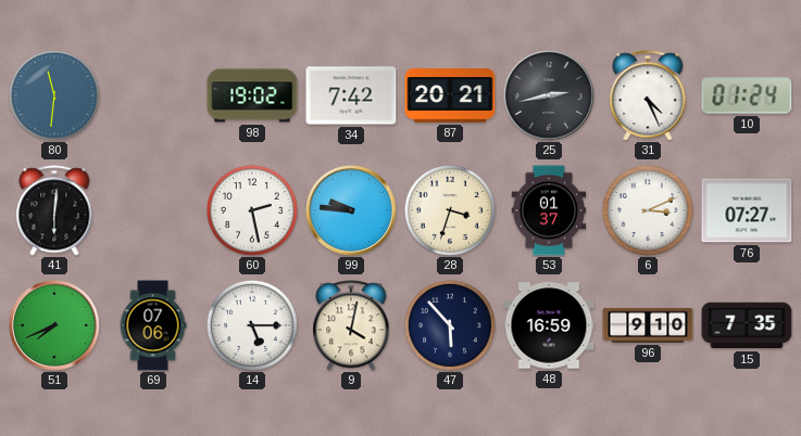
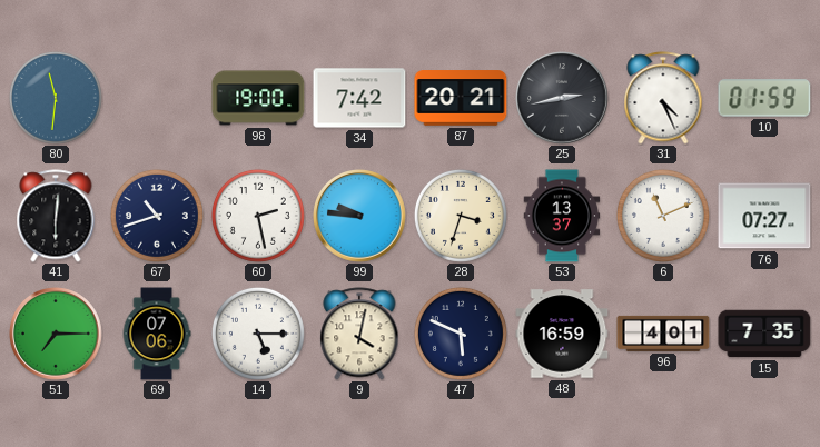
98: 19:02 -> 19:00
10: 01:24 -> 01:59
67: none -> 10:42
53: 01:37 -> 13:37
6: 3:11 -> 11:11
51: 7:41 -> 7:15
47: 5:53 -> 5:49
96: 9:10 -> 4:01
